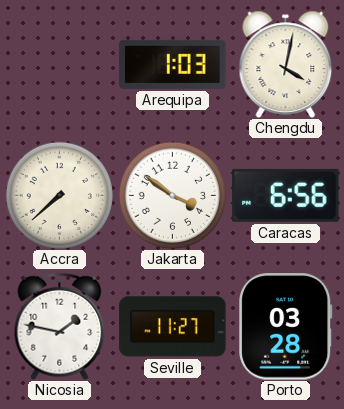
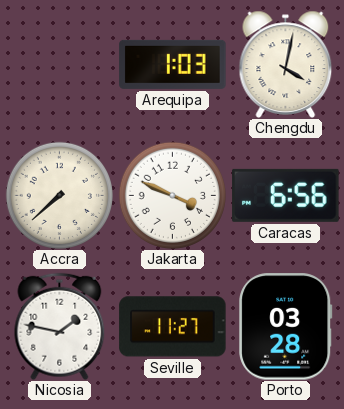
Jakarta: 3:51 -> 3:49
